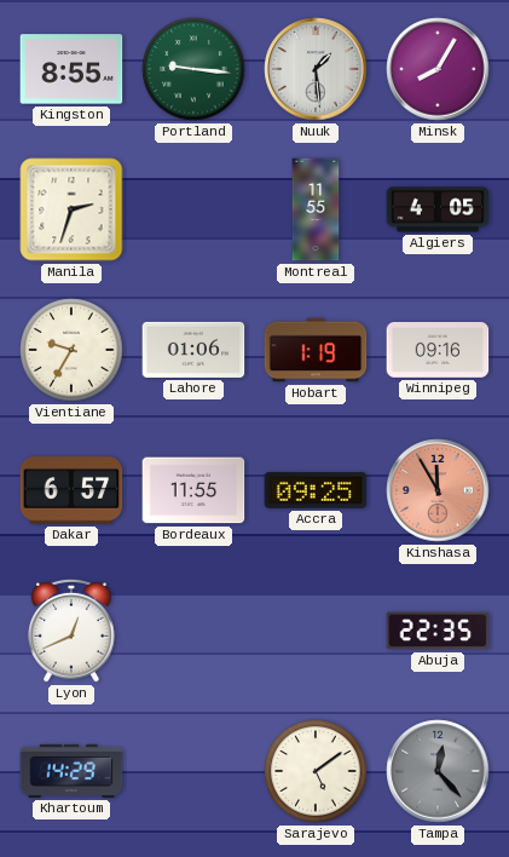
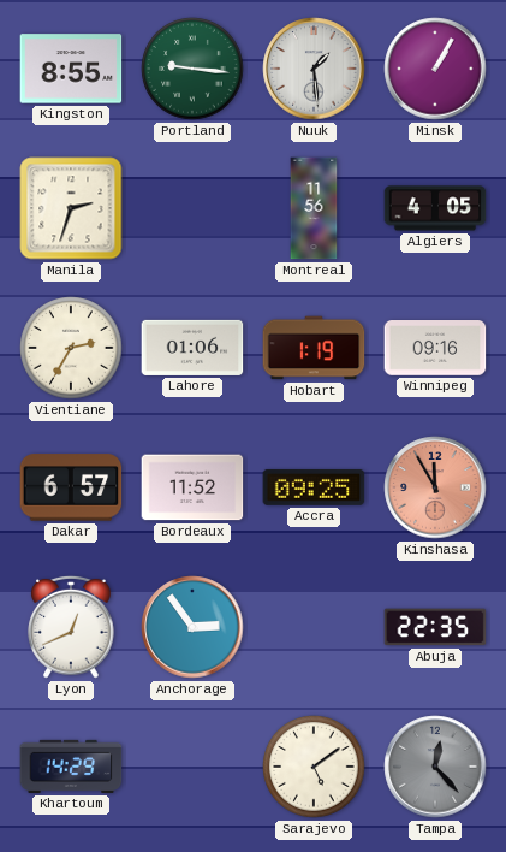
Minsk: 8:05 -> 1:05
Montreal: 11:55 -> 11:56
Vientiane: 9:35 -> 2:35
Bordeaux: 11:55 -> 11:52
Anchorage: none -> 2:54
